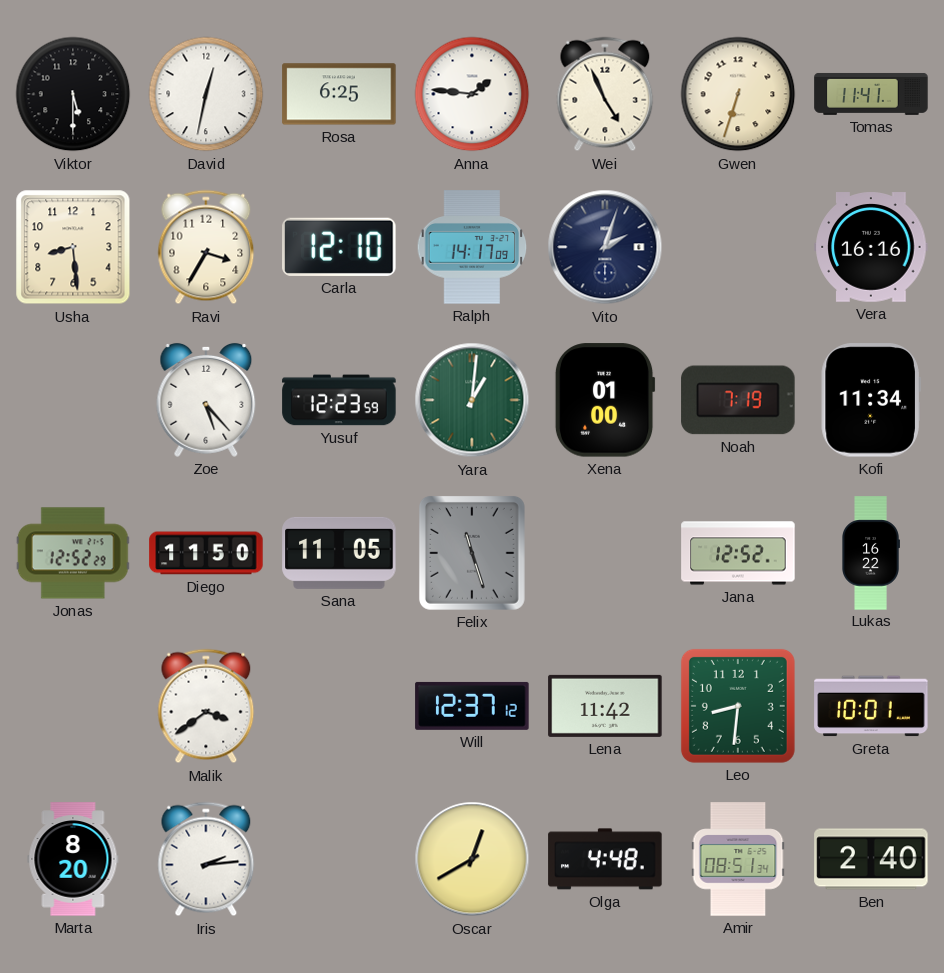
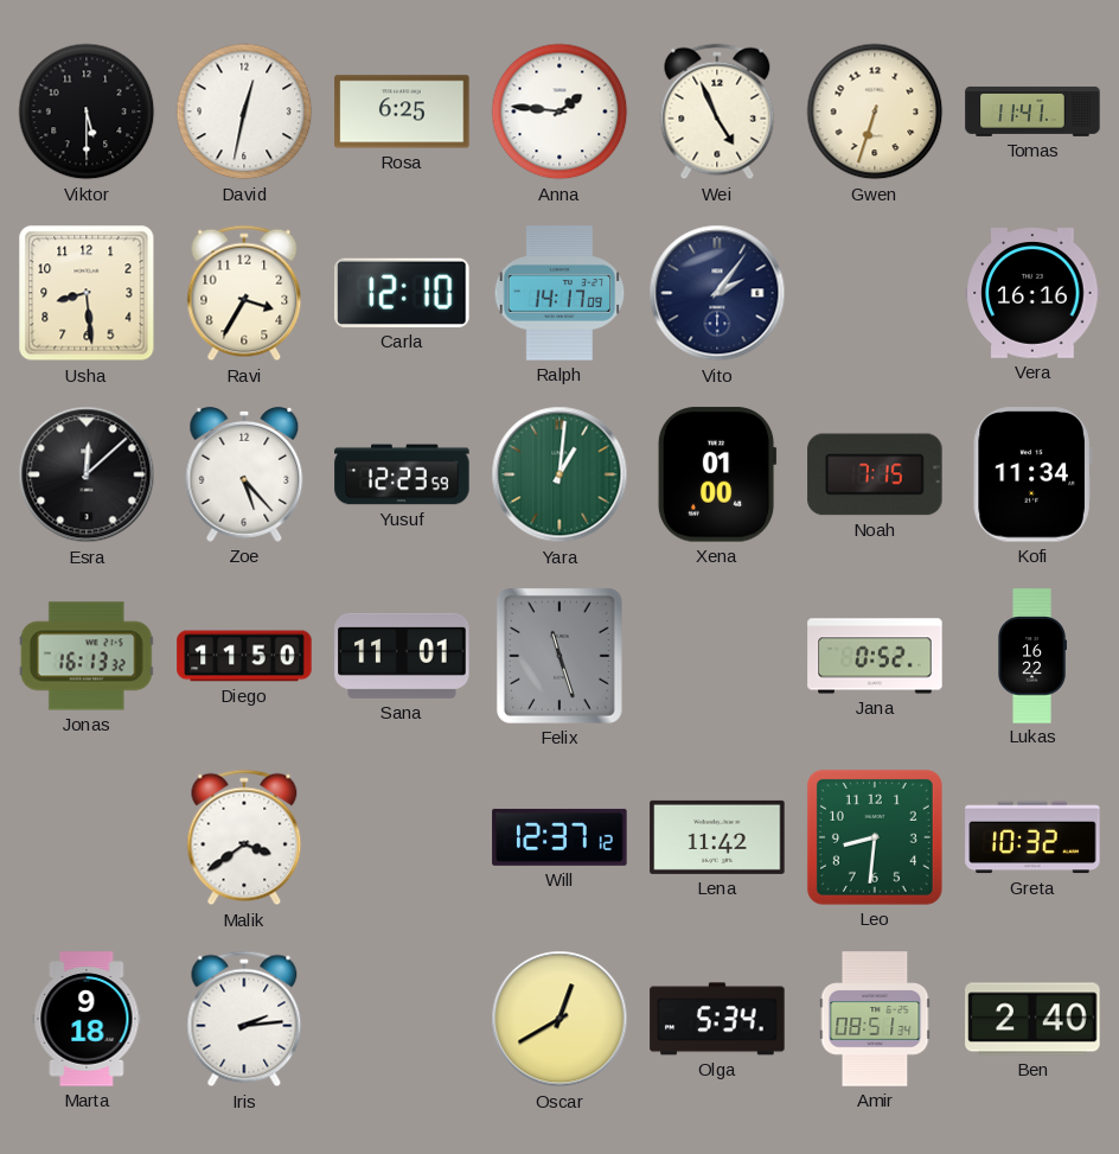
Vito: 2:03 -> 2:06
Esra: none -> 12:08
Noah: 7:19 -> 7:15
Jonas: 12:52 -> 16:13
Sana: 11:05 -> 11:01
Jana: 12:52 -> 0:52
Greta: 10:01 -> 10:32
Marta: 8:20 -> 9:18
Olga: 4:48 -> 5:34
